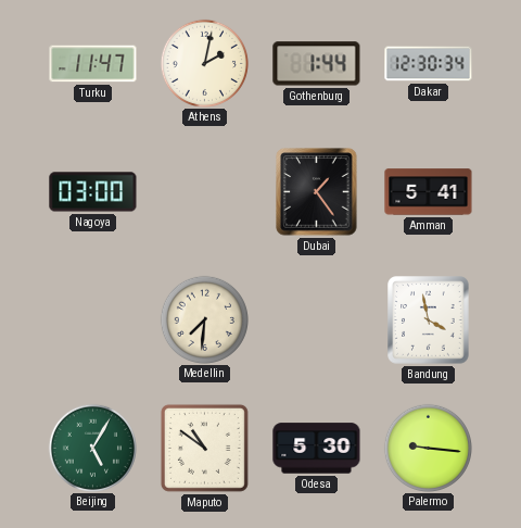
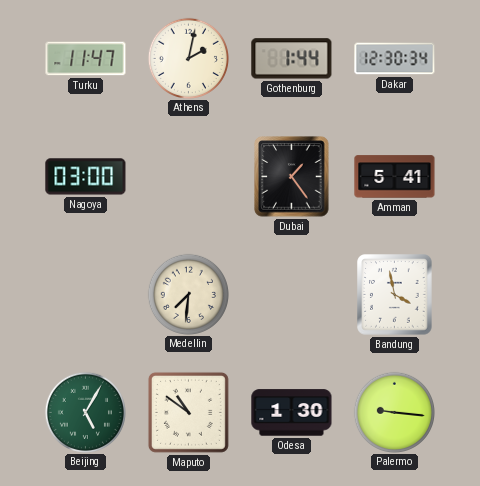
Odesa: 5:30 -> 1:30
